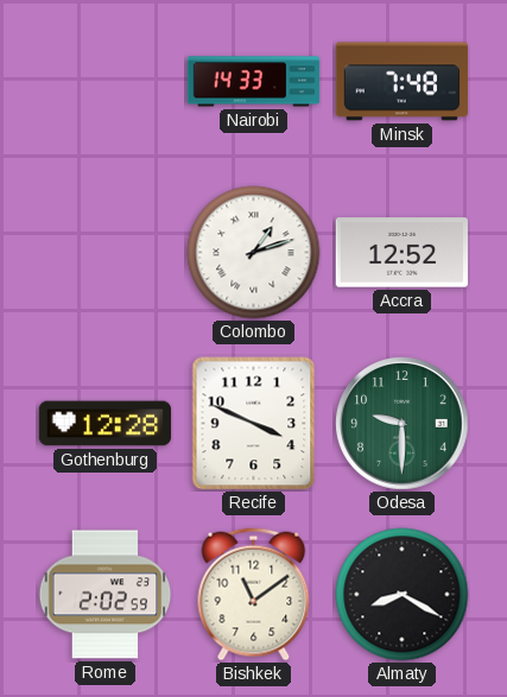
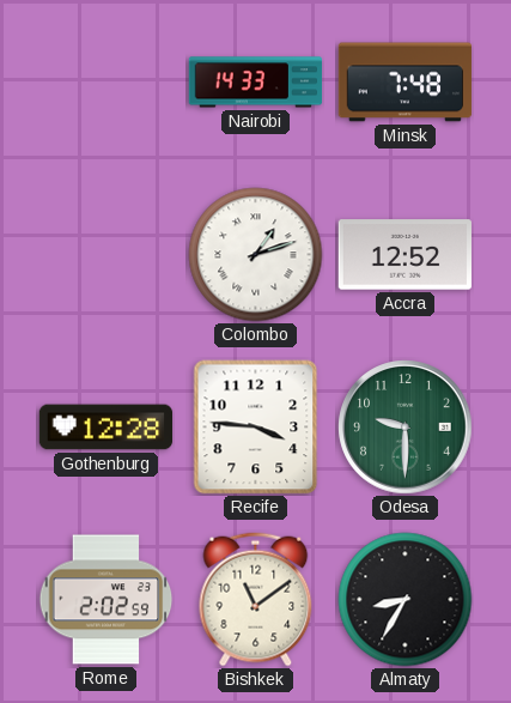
Recife: 3:49 -> 3:46
Almaty: 8:20 -> 8:35
